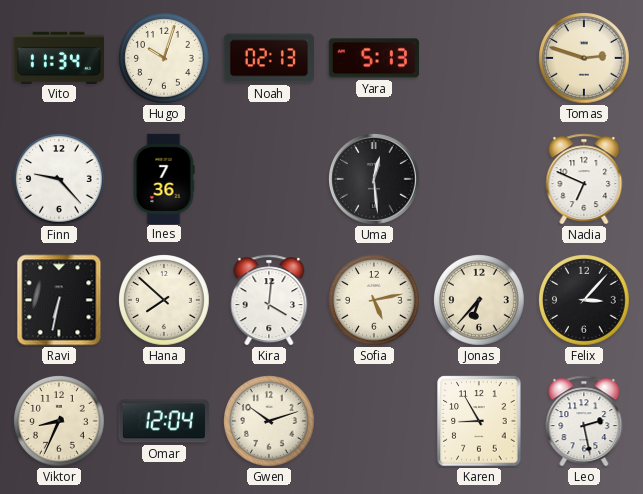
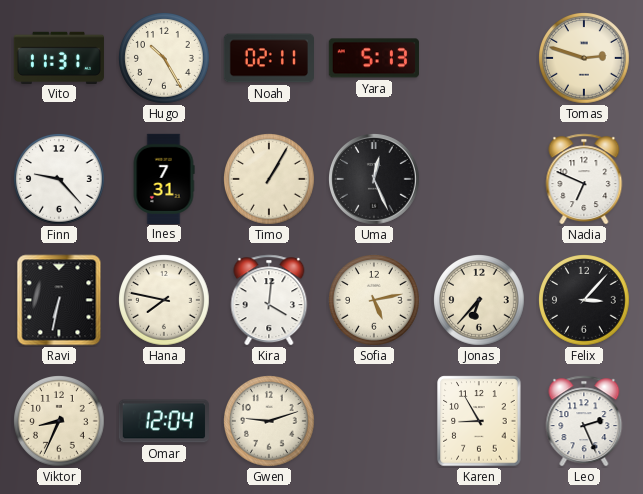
Vito: 11:34 -> 11:31
Hugo: 10:03 -> 10:25
Noah: 02:13 -> 02:11
Ines: 7:36 -> 7:31
Timo: none -> 1:05
Uma: 12:29 -> 12:26
Hana: 7:52 -> 7:47
Gwen: 10:12 -> 9:12
Leo: 2:28 -> 2:26
